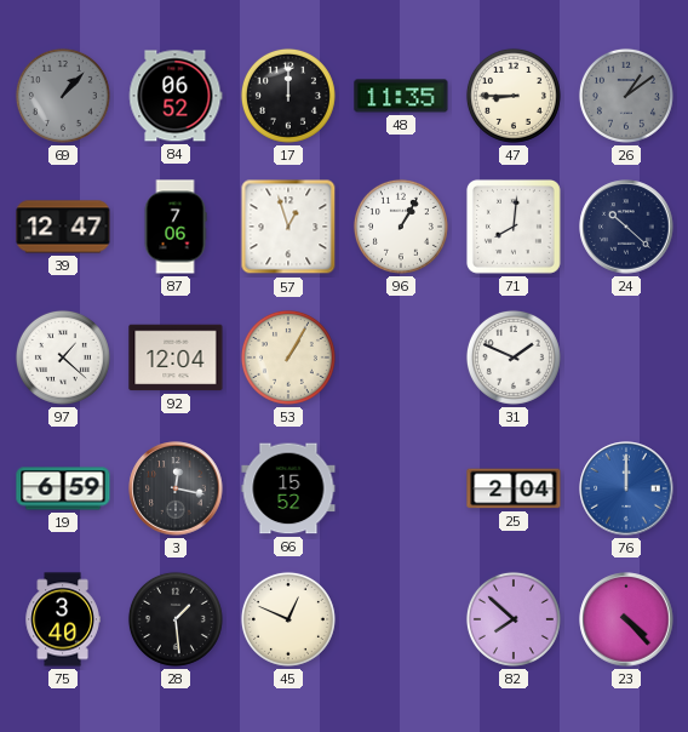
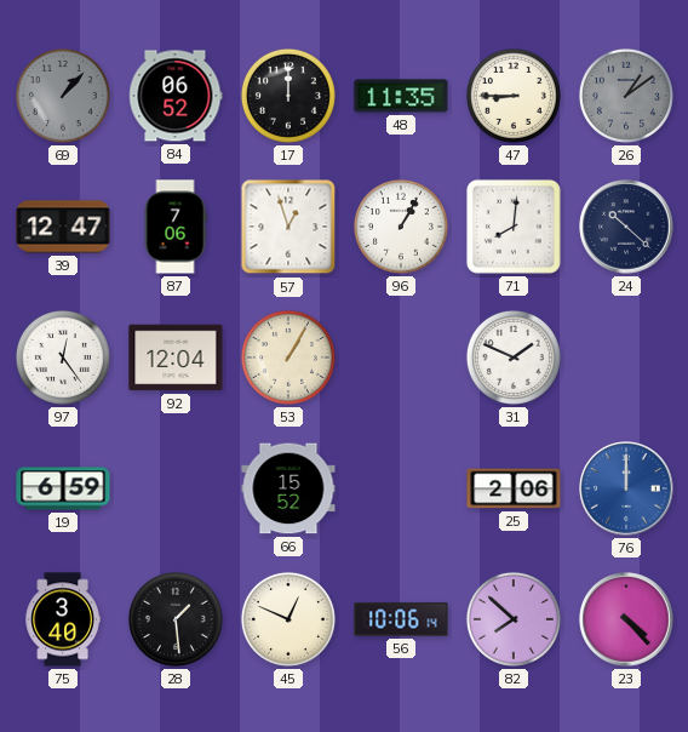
97: 1:22 -> 12:24
3: 12:17 -> none
25: 2:04 -> 2:06
56: none -> 10:06
